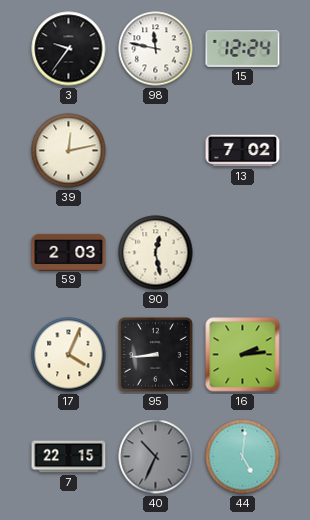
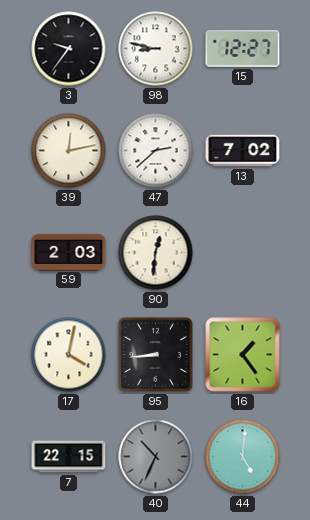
98: 11:47 -> 8:47
15: 12:24 -> 12:27
47: none -> 2:38
90: 12:28 -> 12:31
17: 4:04 -> 4:02
16: 2:14 -> 1:24
